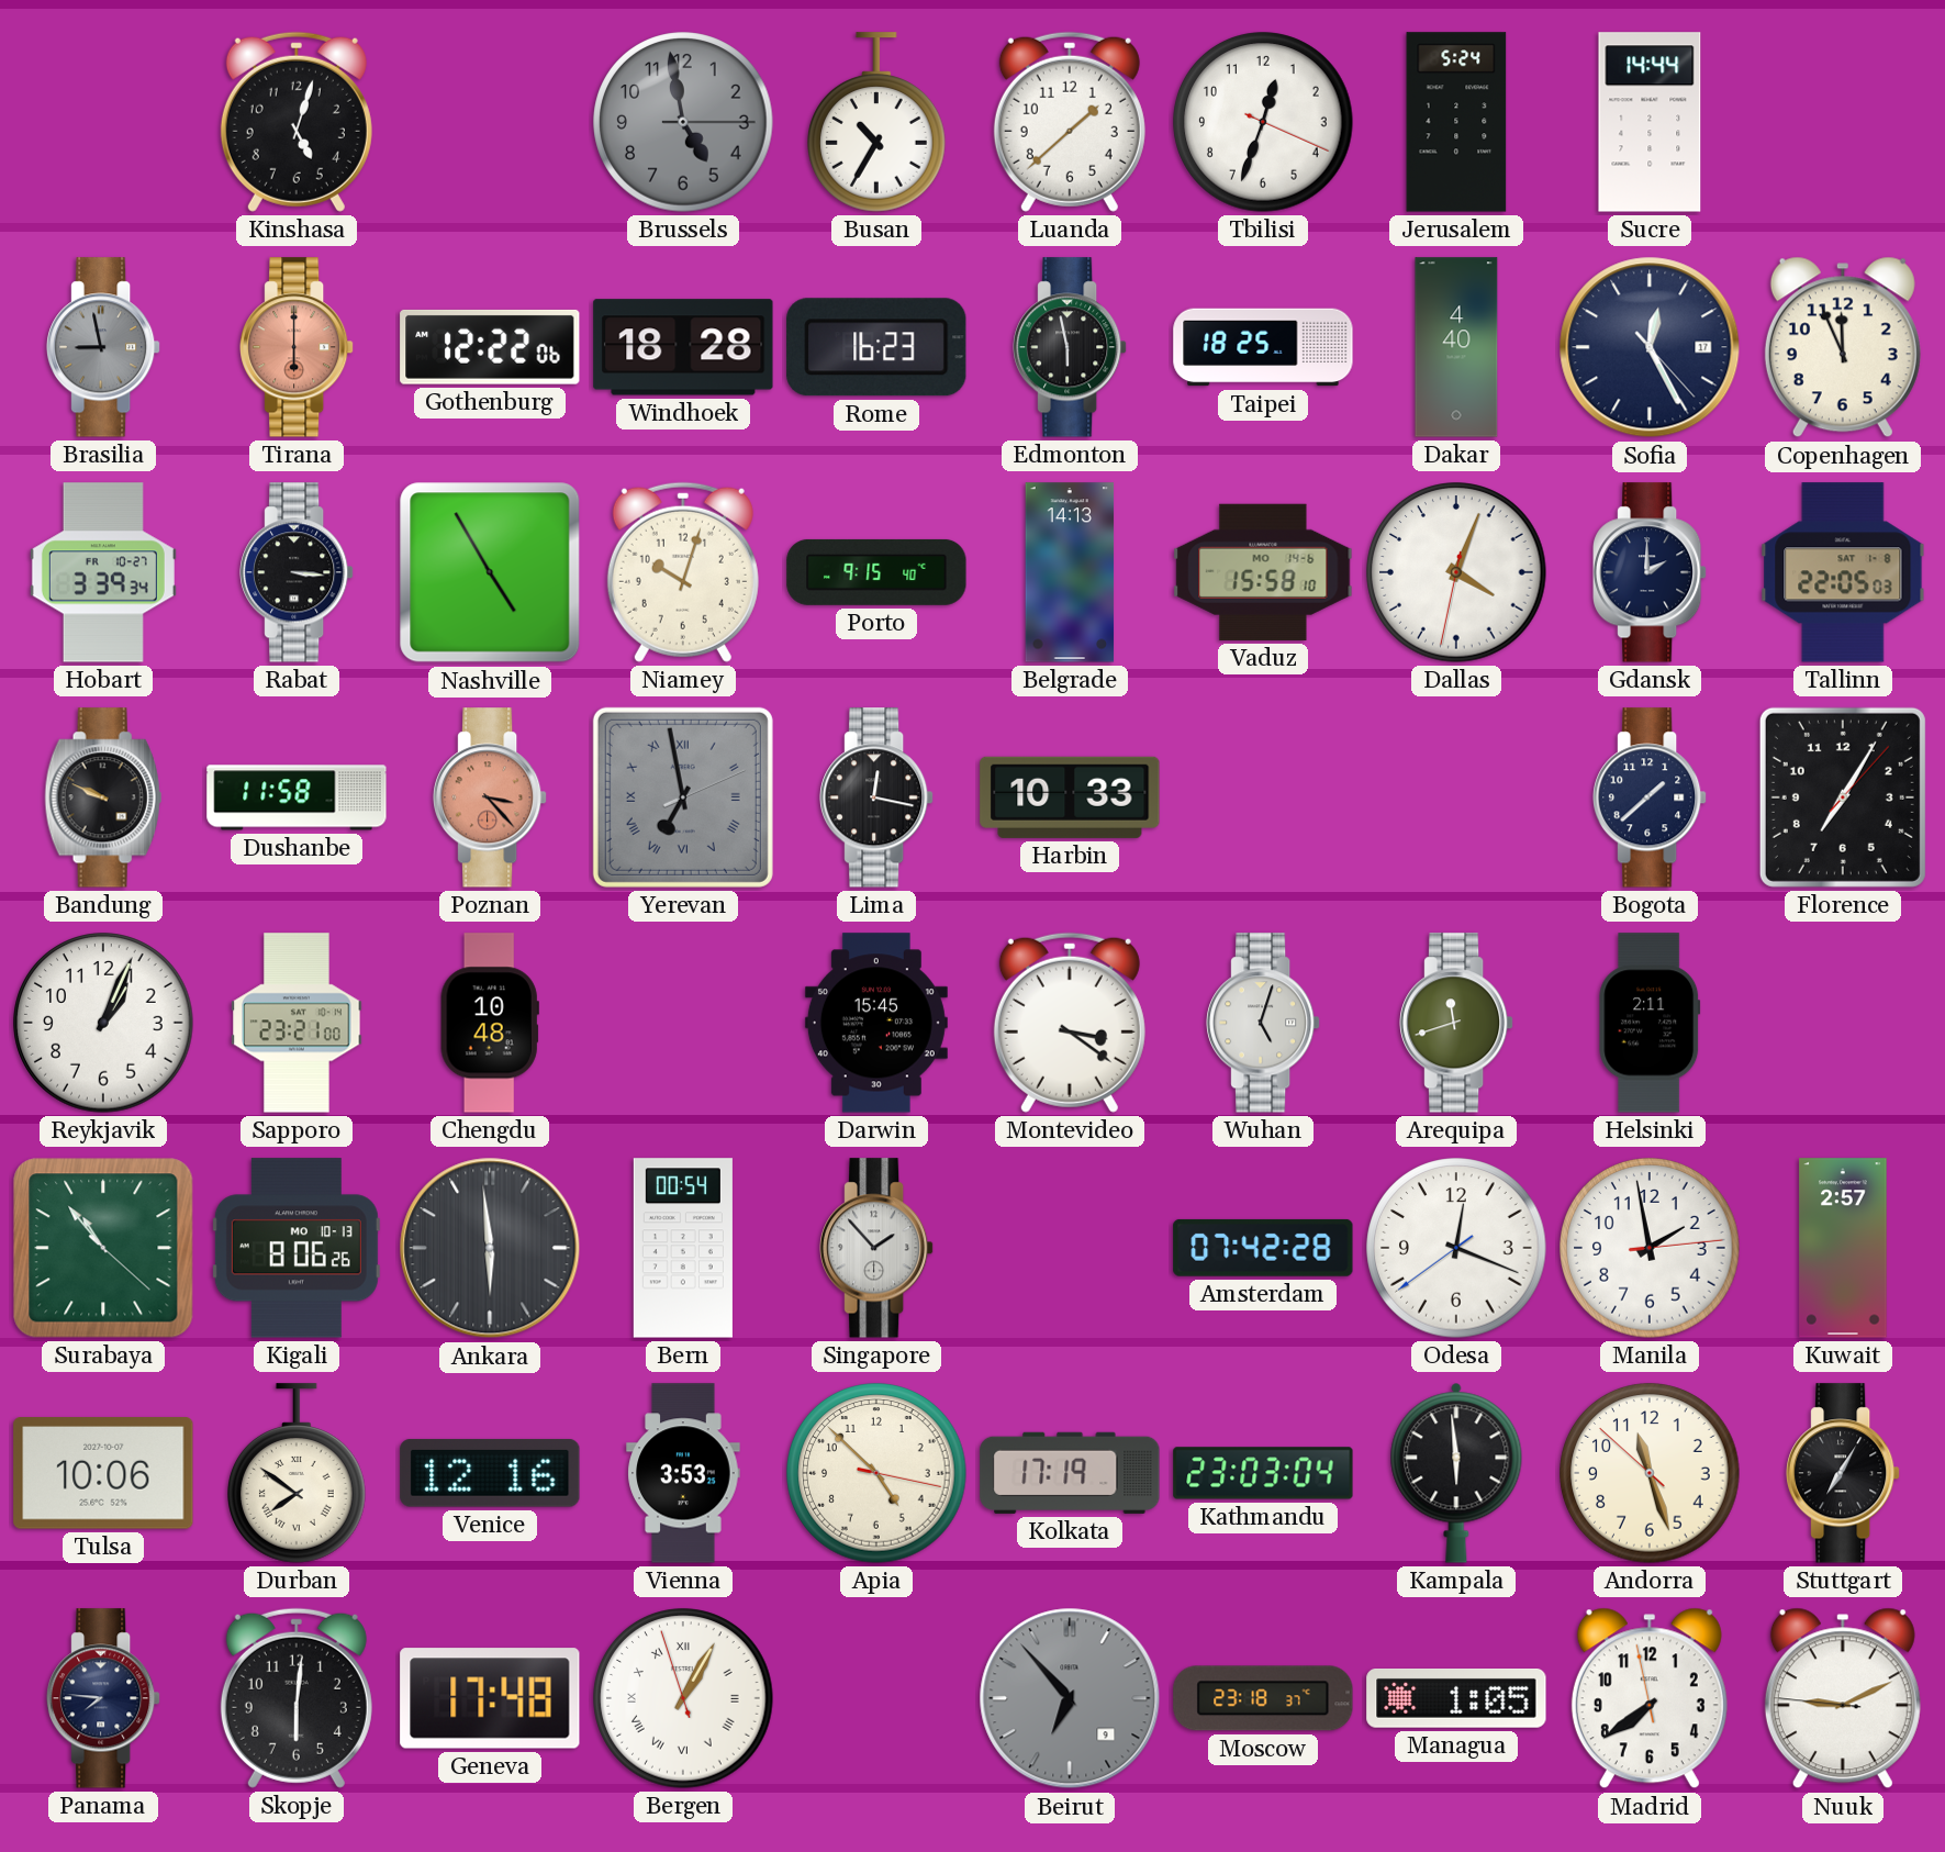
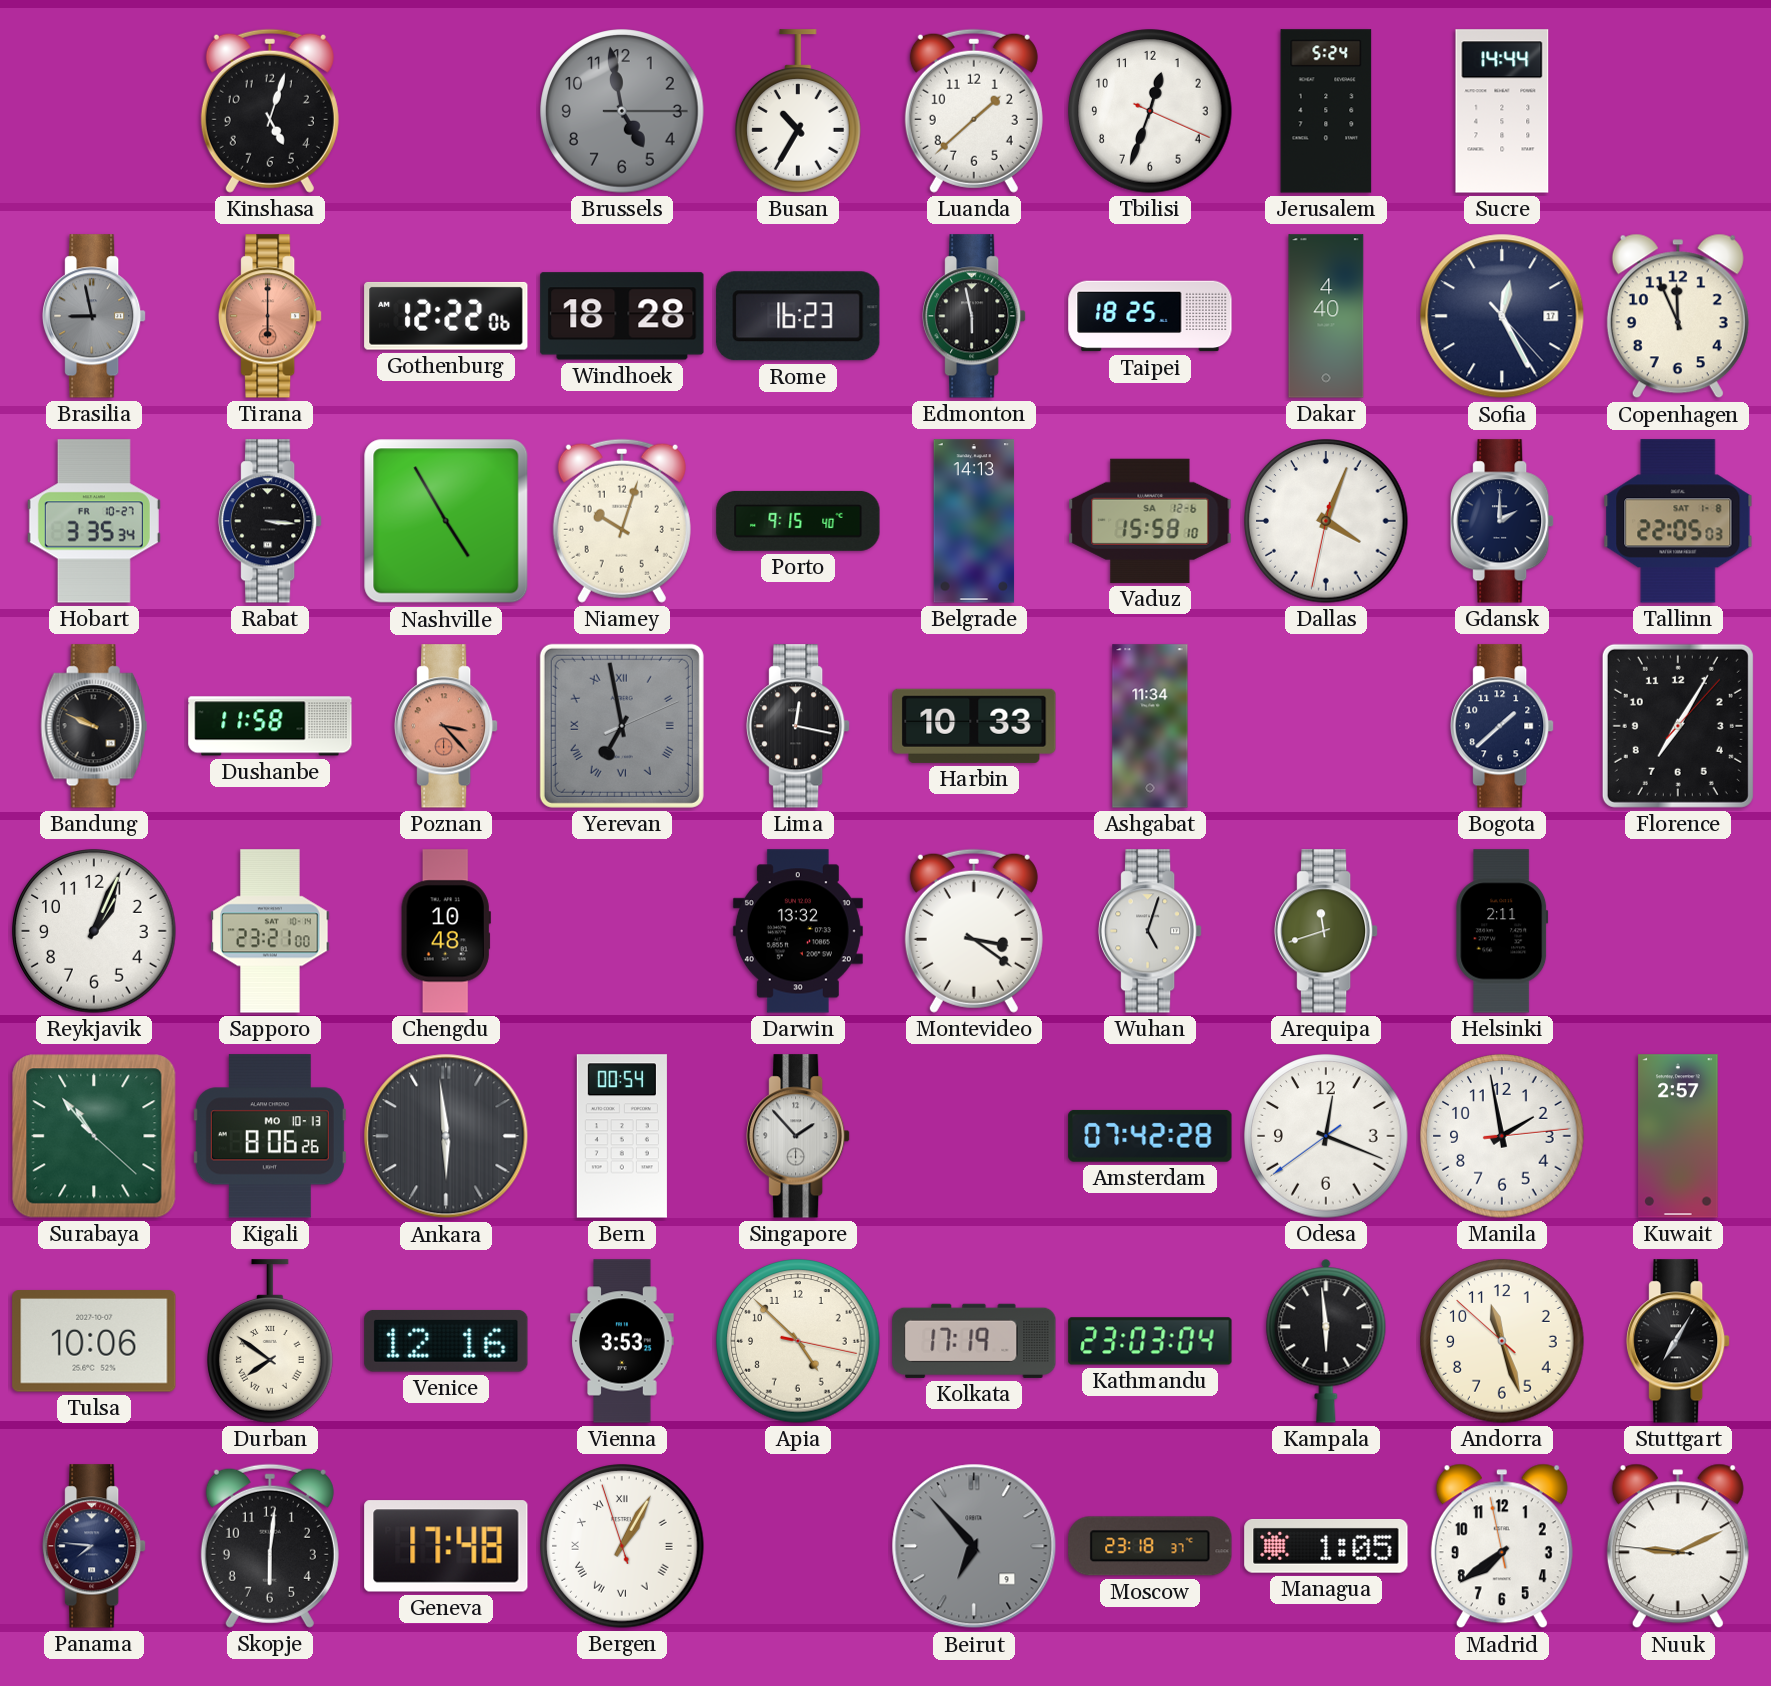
Hobart: 3:39 -> 3:35
Vaduz date: MO 14-6 -> SA 12-6
Ashgabat: none -> 11:34
Darwin: 15:45 -> 13:32
